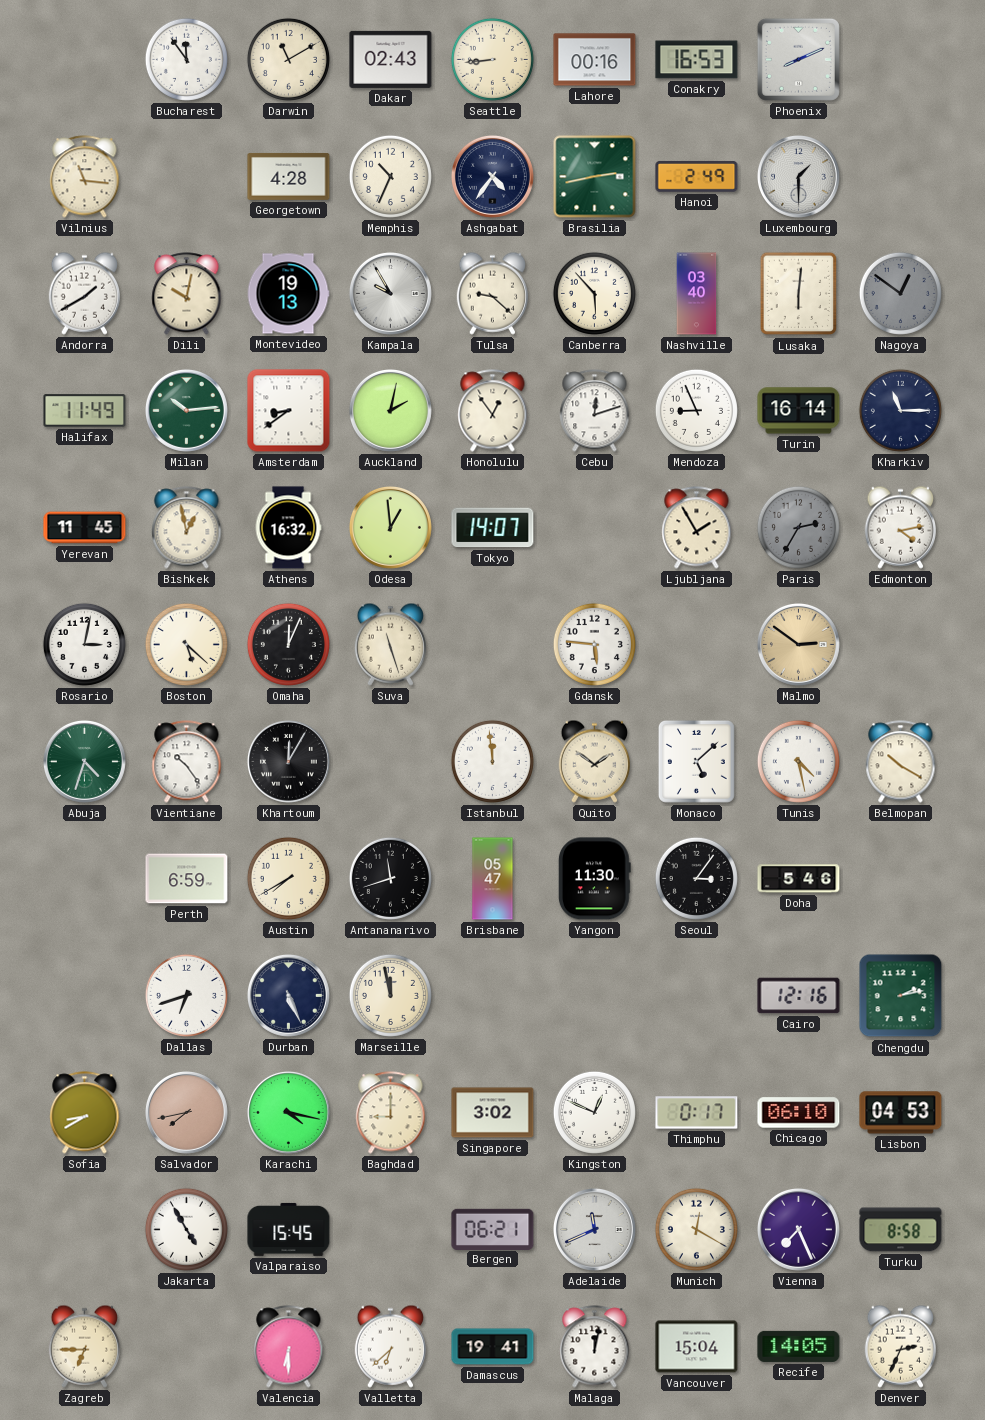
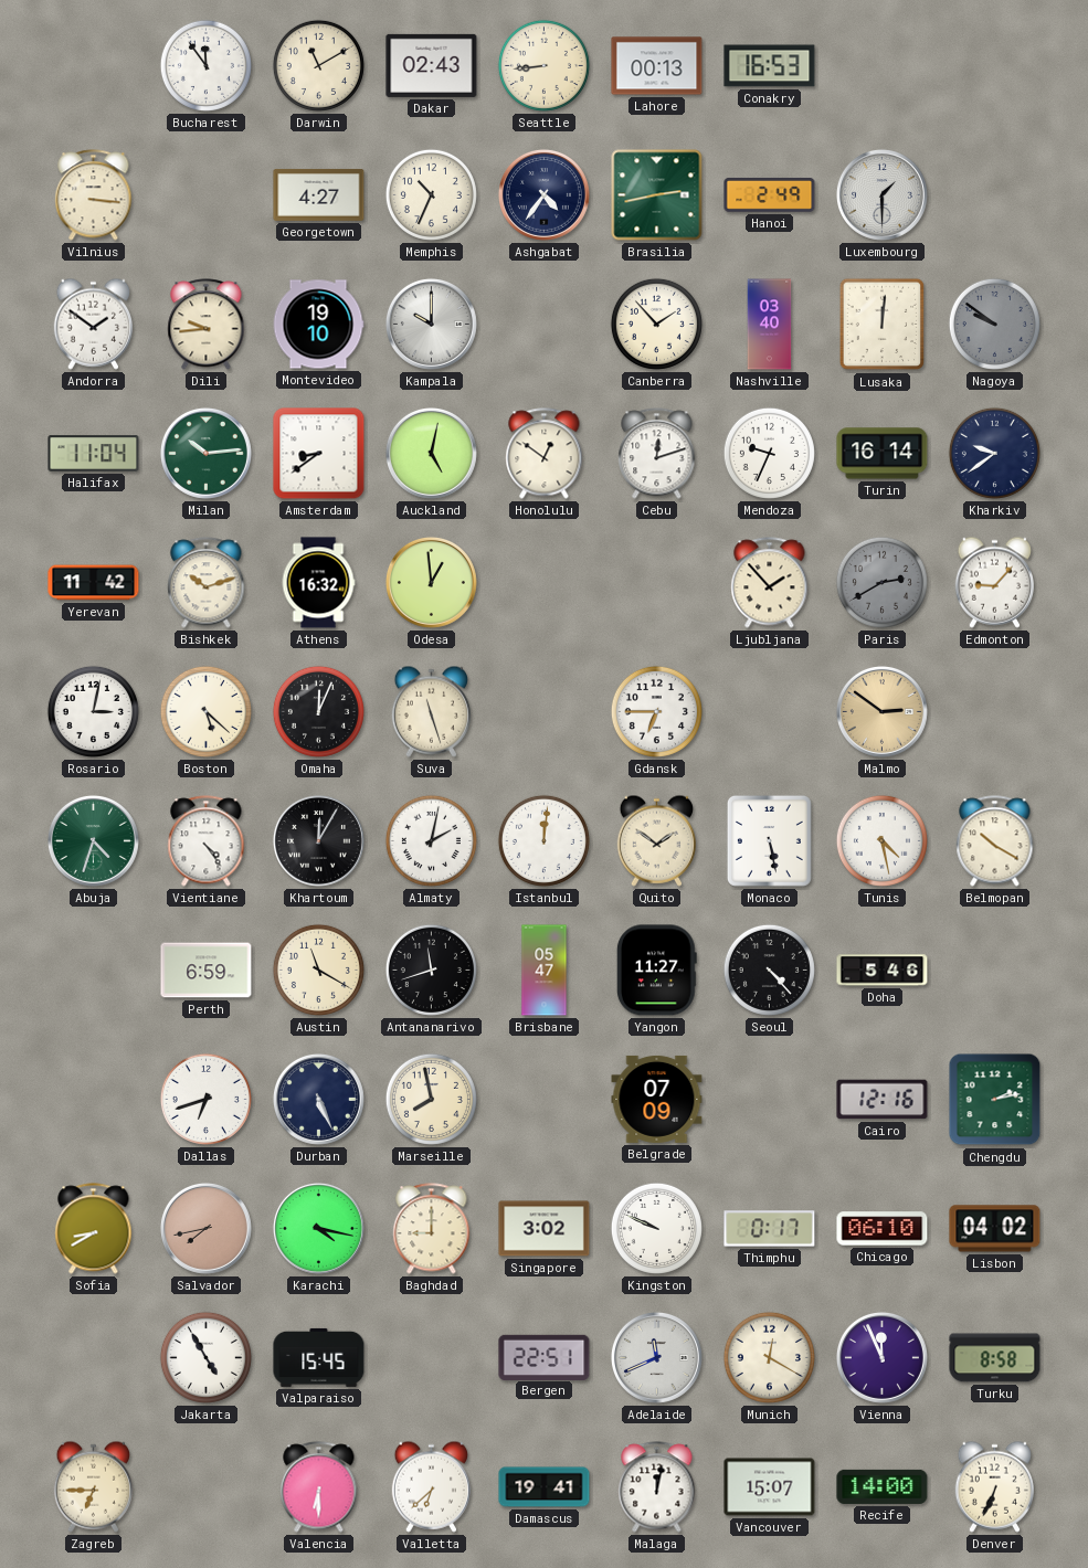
Lahore: 00:16 -> 00:13
Phoenix: 8:11 -> none
Vilnius: 11:16 -> 3:16
Georgetown: 4:28 -> 4:27
Andorra: 1:40 -> 1:51
Dili: 10:02 -> 9:44
Montevideo: 19:13 -> 19:10
Kampala: 9:55 -> 10:00
Tulsa: 9:22 -> none
Canberra: 5:53 -> 1:53
Lusaka: 6:01 -> 12:01
Nagoya: 12:51 -> 9:51
Halifax: 11:49 -> 11:04
Auckland: 2:02 -> 5:02
Honolulu: 12:54 -> 12:51
Mendoza: 8:56 -> 9:34
Kharkiv: 11:15 -> 9:39
Yerevan: 11:45 -> 11:42
Bishkek: 12:58 -> 10:12
Tokyo: 14:07 -> none
Ljubljana: 1:55 -> 1:53
Paris: 2:35 -> 2:40
Edmonton: 4:13 -> 9:07
Gdansk: 5:46 -> 6:45
Vientiane: 10:24 -> 4:24
Almaty: none -> 2:02
Istanbul: 11:59 -> 12:01
Monaco: 5:08 -> 5:28
Austin: 7:40 -> 11:20
Yangon: 11:30 -> 11:27
Seoul: 3:06 -> 4:23
Marseille: 11:58 -> 7:58
Belgrade: none -> 07:09
Kingston: 12:49 -> 9:49
Lisbon: 04:53 -> 04:02
Bergen: 06:21 -> 22:51
Vienna: 7:26 -> 11:56
Vancouver: 15:04 -> 15:07
Recife: 14:05 -> 14:00
Denver: 2:34 -> 6:34
